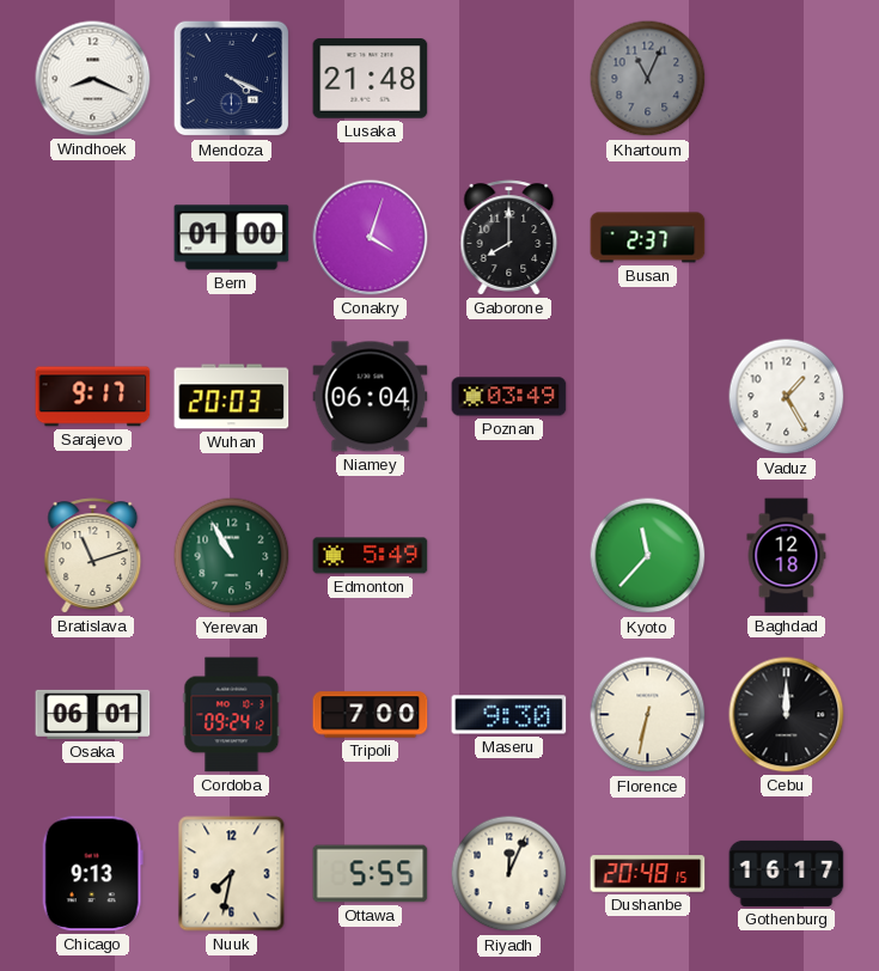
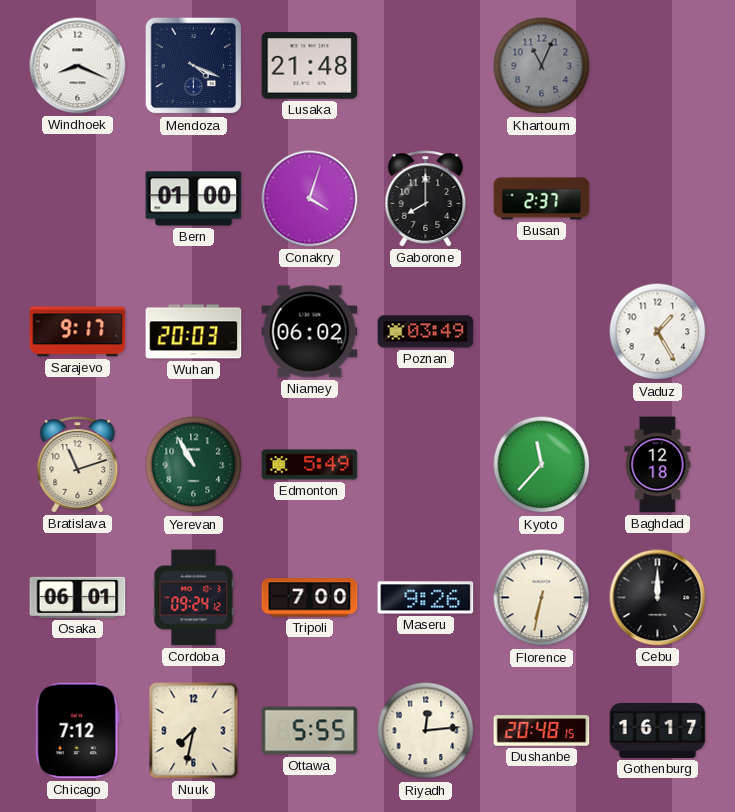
Niamey: 06:04 -> 06:02
Maseru: 9:30 -> 9:26
Chicago: 9:13 -> 7:12
Riyadh: 12:04 -> 12:14
